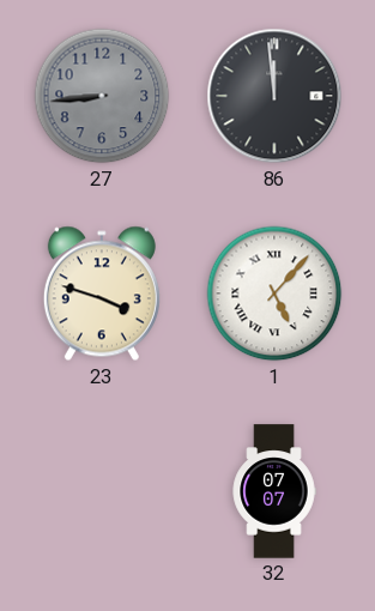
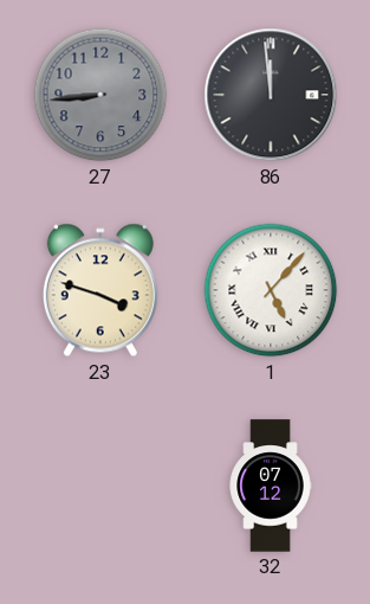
32: 07:07 -> 07:12
